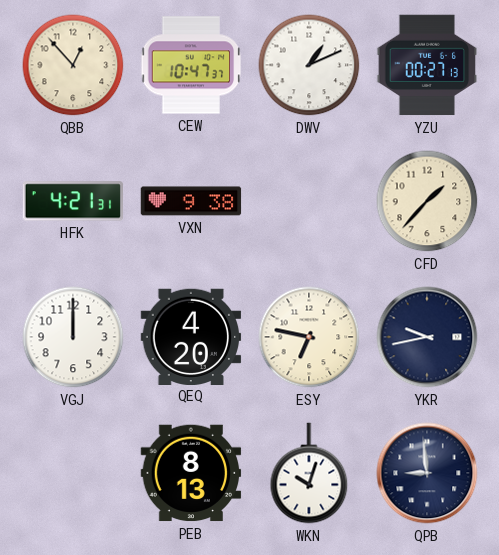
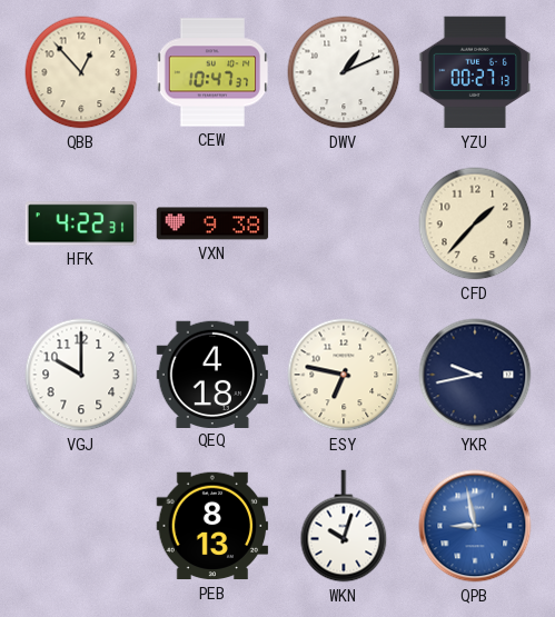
HFK: 4:21 -> 4:22
VGJ: 12:00 -> 10:00
QEQ: 4:20 -> 4:18
QPB: 8:59 -> 8:58
QPB dial: navy -> blue
